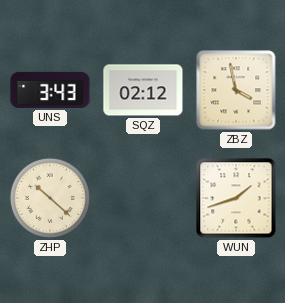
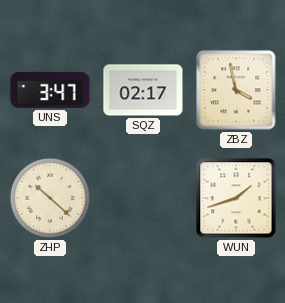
UNS: 3:43 -> 3:47
SQZ: 02:12 -> 02:17
